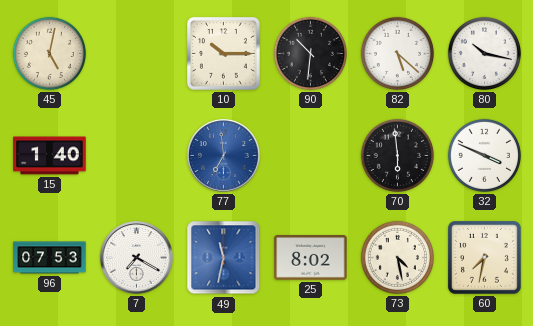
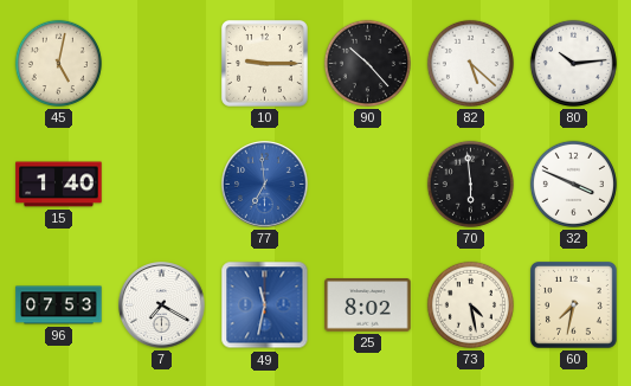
10: 10:15 -> 9:15
90: 10:31 -> 10:23
80: 10:17 -> 10:14
